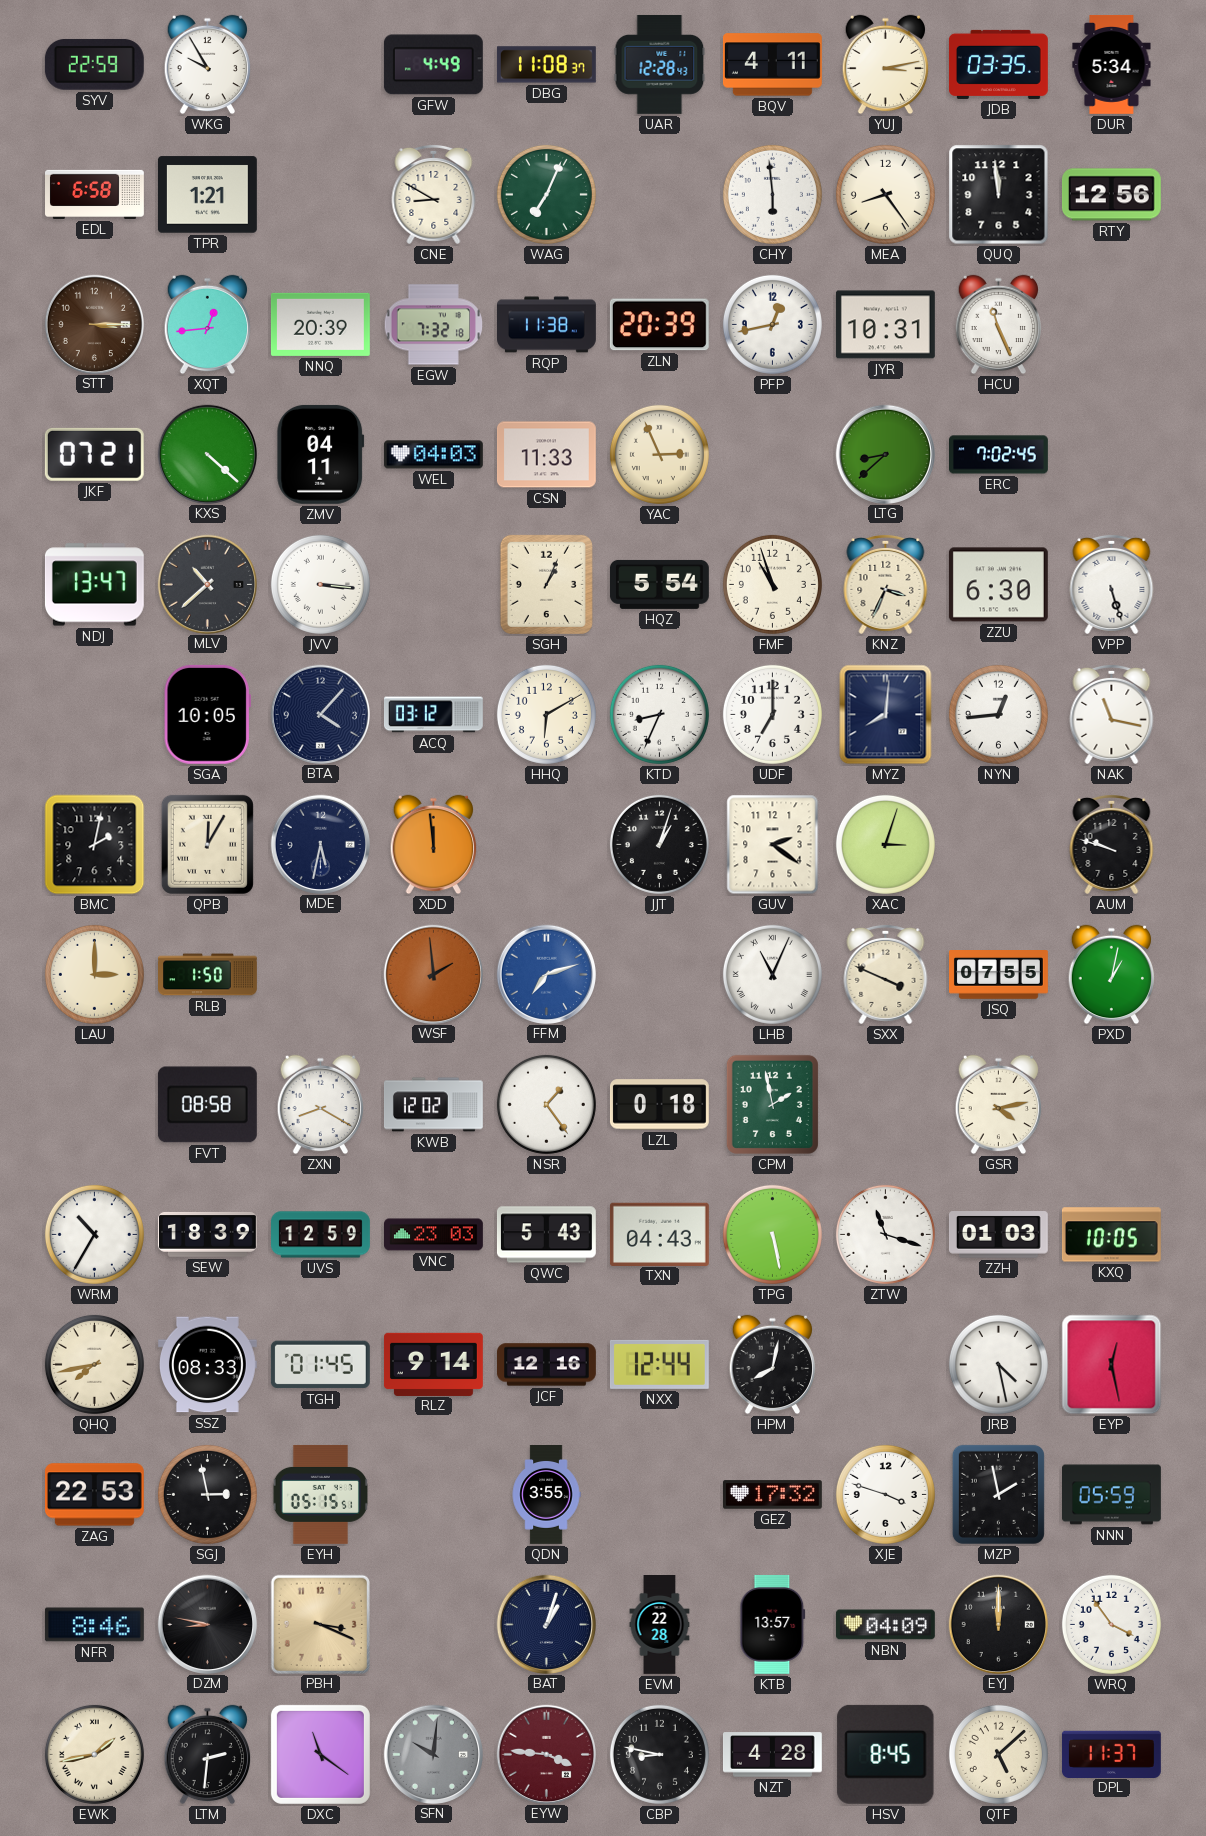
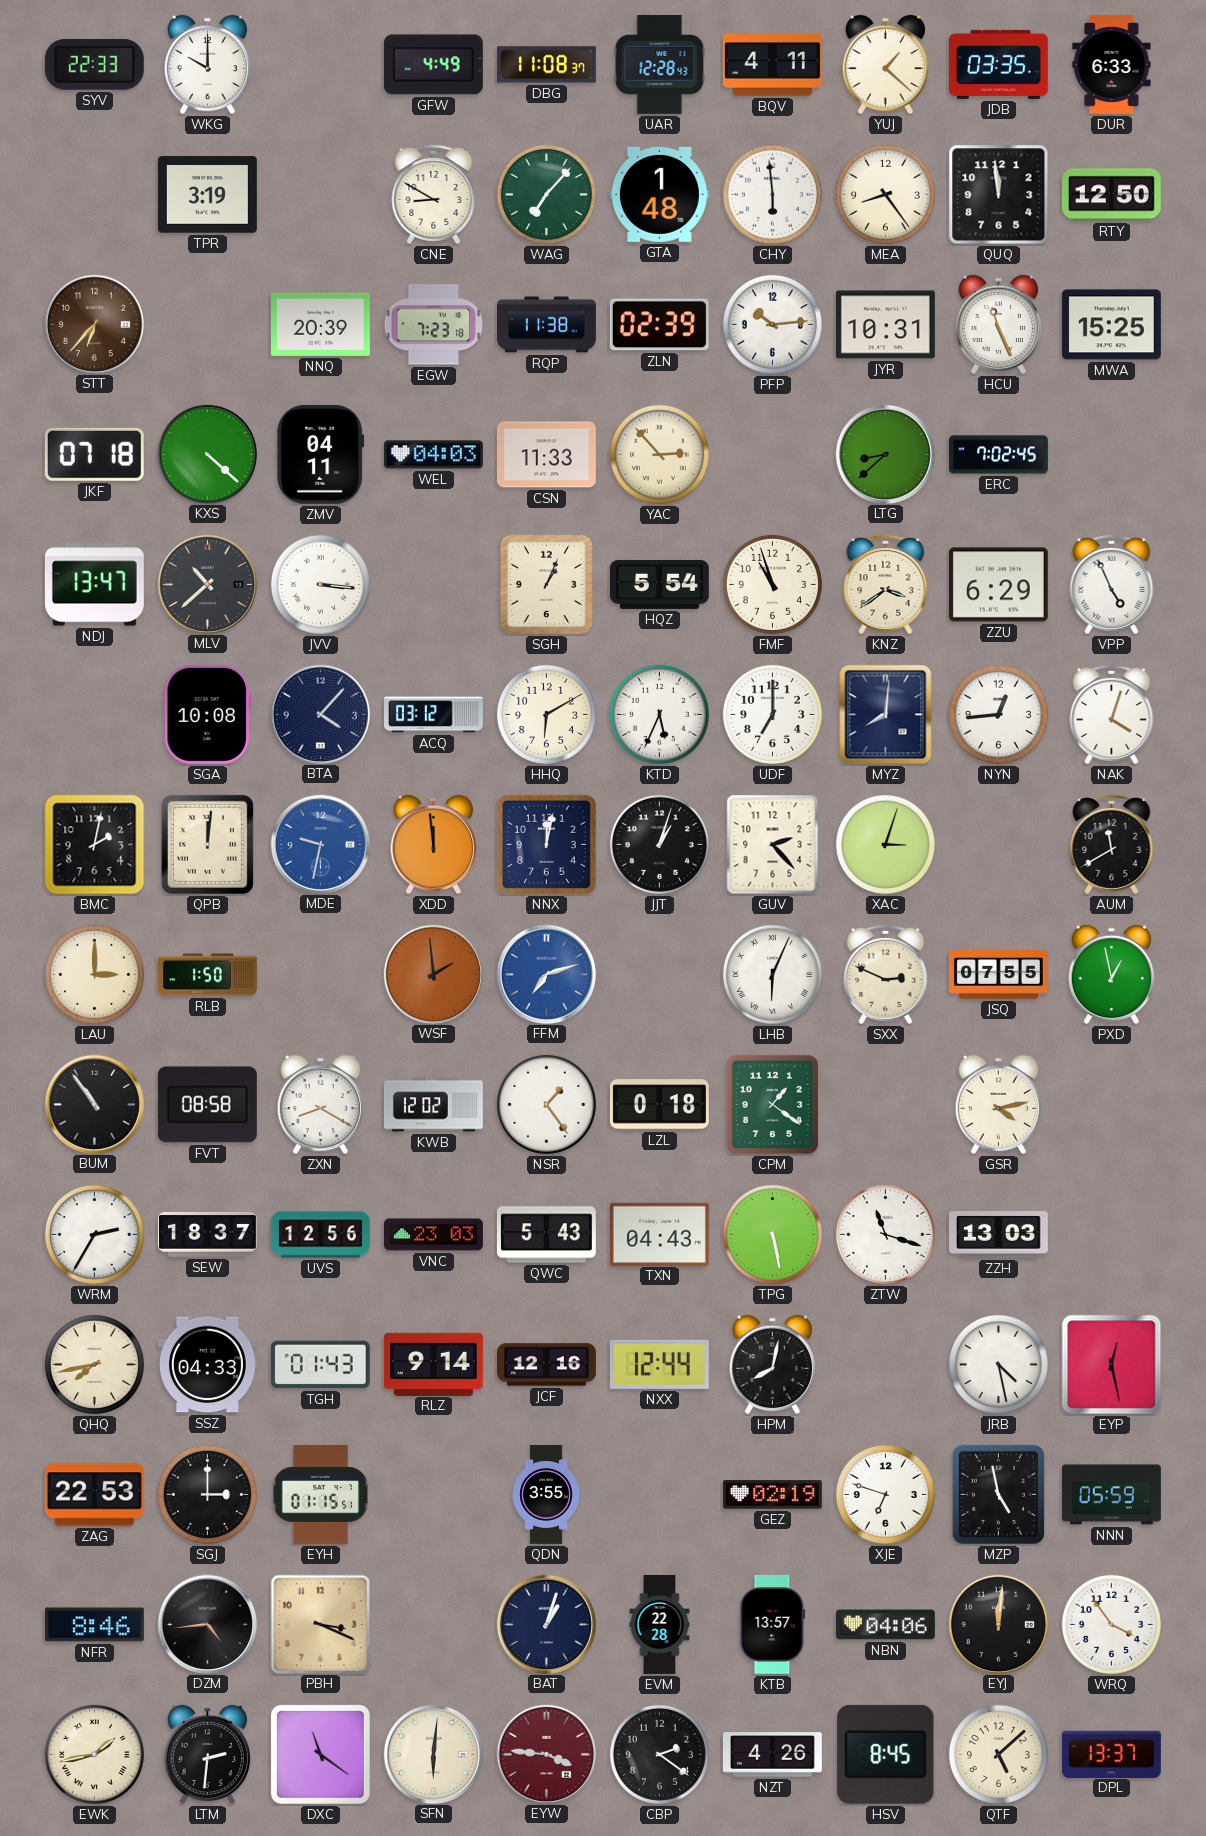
SYV: 22:59 -> 22:33
WKG: 9:55 -> 10:00
YUJ: 3:13 -> 1:22
DUR: 5:34 -> 6:33
EDL: 6:58 -> none
TPR: 1:21 -> 3:19
WAG: 7:04 -> 7:07
GTA: none -> 1:48
RTY: 12:56 -> 12:50
STT: 3:15 -> 6:37
XQT: 12:44 -> none
EGW: 7:32 -> 7:23
ZLN: 20:39 -> 02:39
PFP: 12:43 -> 10:14
MWA: none -> 15:25
JKF: 07:21 -> 07:18
YAC: 2:56 -> 2:53
KNZ: 3:34 -> 3:39
ZZU: 6:30 -> 6:29
VPP: 5:27 -> 4:56
SGA: 10:05 -> 10:08
KTD: 8:34 -> 5:34
NAK: 11:17 -> 4:03
QPB: 12:05 -> 12:01
MDE: 5:32 -> 9:32
MDE dial: navy -> blue
NNX: none -> 12:02
GUV: 2:21 -> 2:23
AUM: 9:48 -> 11:40
LHB: 11:04 -> 6:04
SXX: 3:49 -> 2:49
PXD: 1:02 -> 12:58
BUM: none -> 10:54
CPM: 1:58 -> 1:21
WRM: 10:35 -> 2:35
SEW: 18:39 -> 18:37
UVS: 12:59 -> 12:56
ZZH: 01:03 -> 13:03
KXQ: 10:05 -> none
SSZ: 08:33 -> 04:33
TGH: 01:45 -> 01:43
SGJ: 2:58 -> 3:00
EYH: 05:15 -> 01:15
GEZ: 17:32 -> 02:19
XJE: 3:48 -> 6:48
MZP: 1:58 -> 4:58
DZM: 8:47 -> 4:44
NBN: 04:09 -> 04:06
EYJ: 12:00 -> 12:01
SFN: 10:01 -> 6:01
SFN dial: grey -> cream
CBP: 8:47 -> 2:21
NZT: 4:28 -> 4:26
DPL: 11:37 -> 13:37
